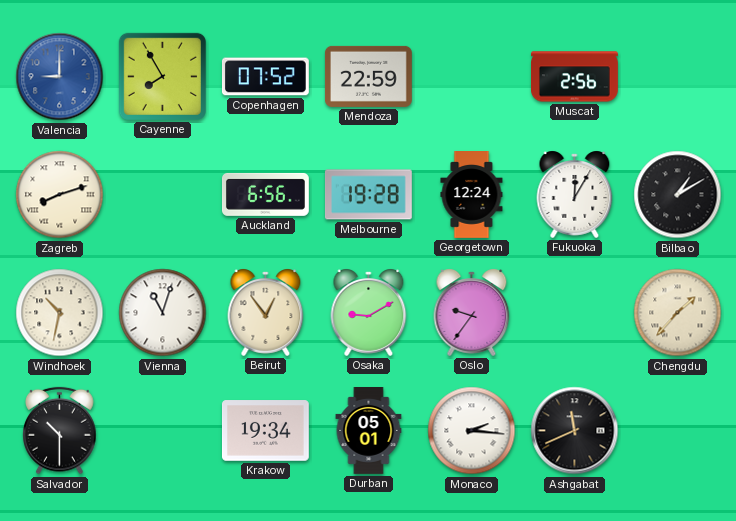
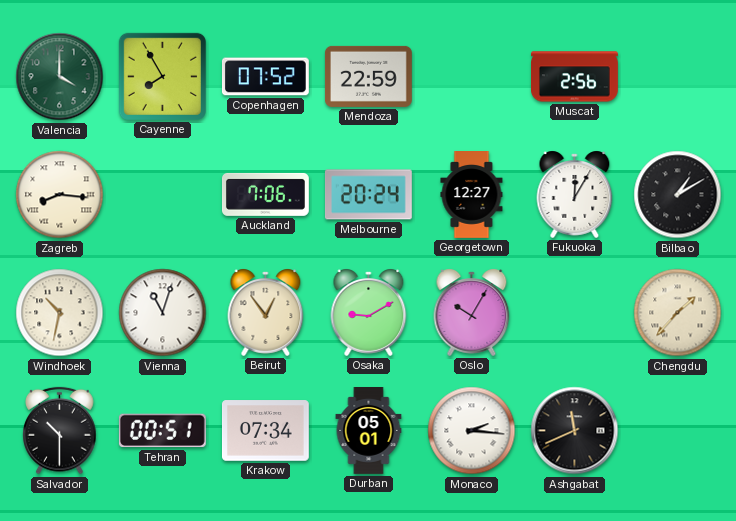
Valencia: 9:00 -> 4:00
Valencia dial: blue -> green
Zagreb: 8:12 -> 8:16
Auckland: 6:56 -> 7:06
Melbourne: 19:28 -> 20:24
Georgetown: 12:24 -> 12:27
Oslo: 9:36 -> 10:05
Tehran: none -> 00:51
Krakow: 19:34 -> 07:34
